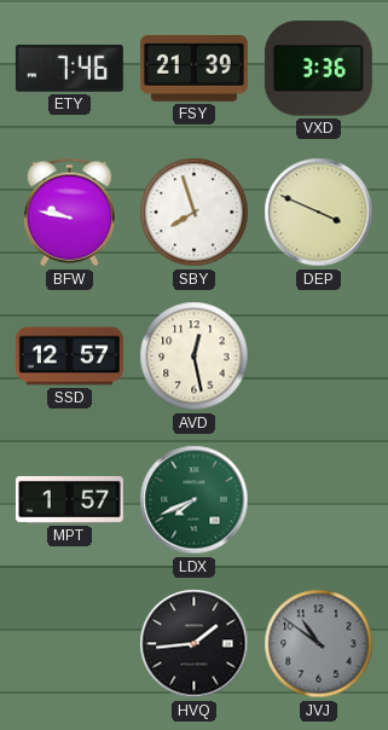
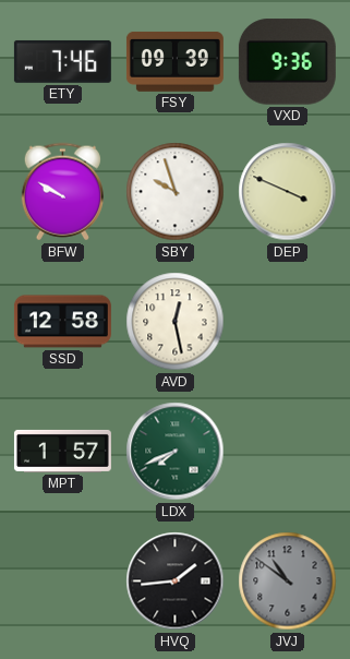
FSY: 21:39 -> 09:39
VXD: 3:36 -> 9:36
BFW: 9:47 -> 9:50
SBY: 7:57 -> 9:57
SSD: 12:57 -> 12:58
